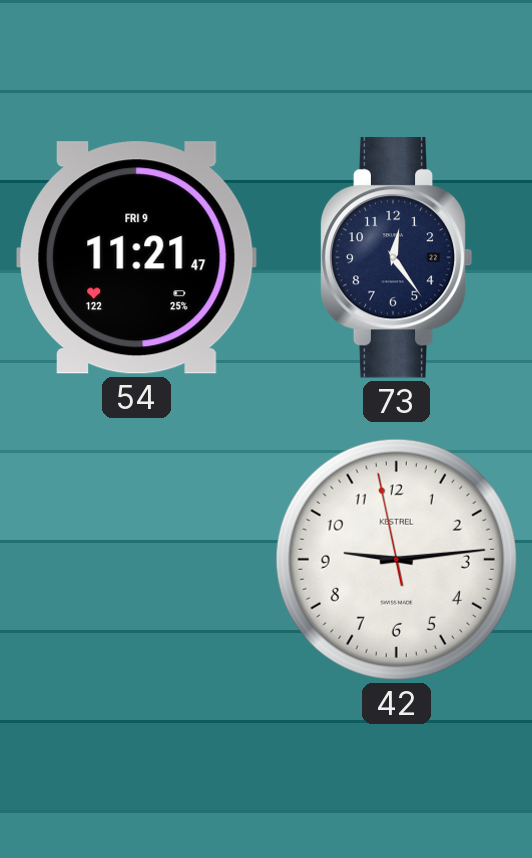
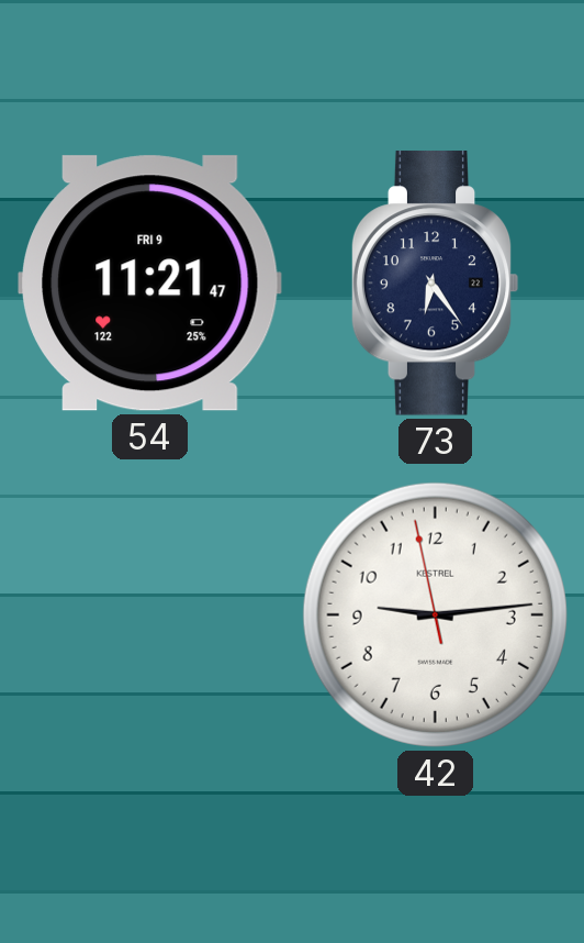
73: 12:24 -> 6:24
